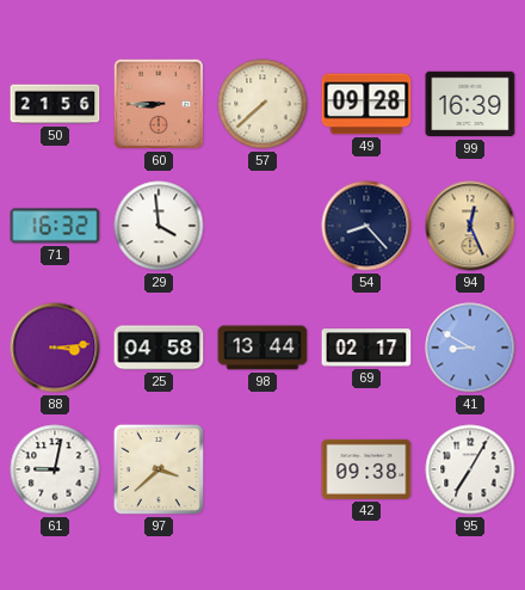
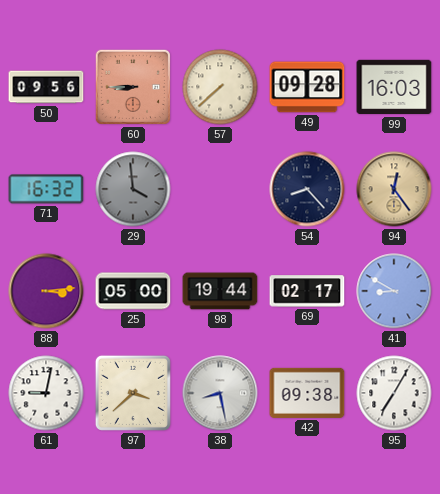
50: 21:56 -> 09:56
99: 16:39 -> 16:03
29 dial: white -> grey
94: 12:26 -> 12:24
25: 04:58 -> 05:00
98: 13:44 -> 19:44
38: none -> 8:28
